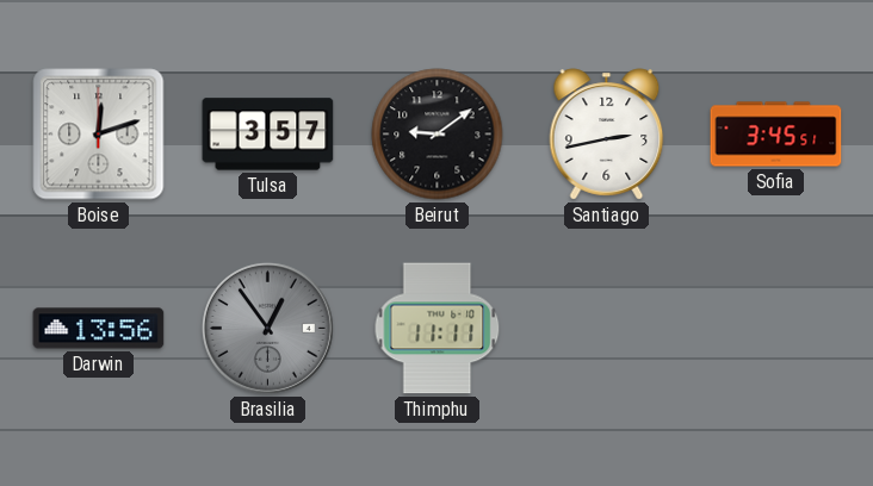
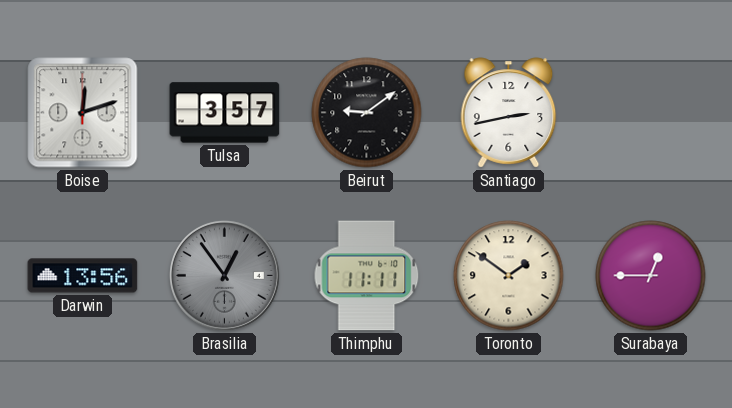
Sofia: 3:45 -> none
Toronto: none -> 1:51
Surabaya: none -> 12:45
